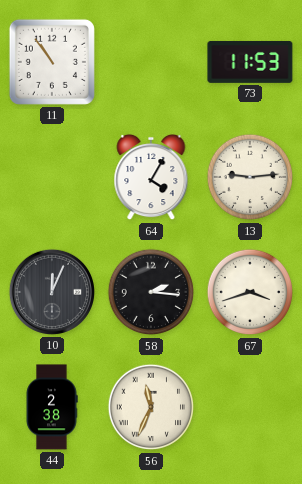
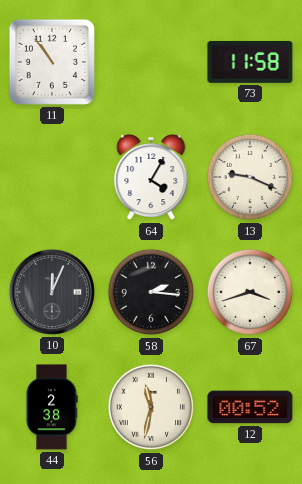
73: 11:53 -> 11:58
13: 9:14 -> 9:19
56: 11:34 -> 11:32
12: none -> 00:52
